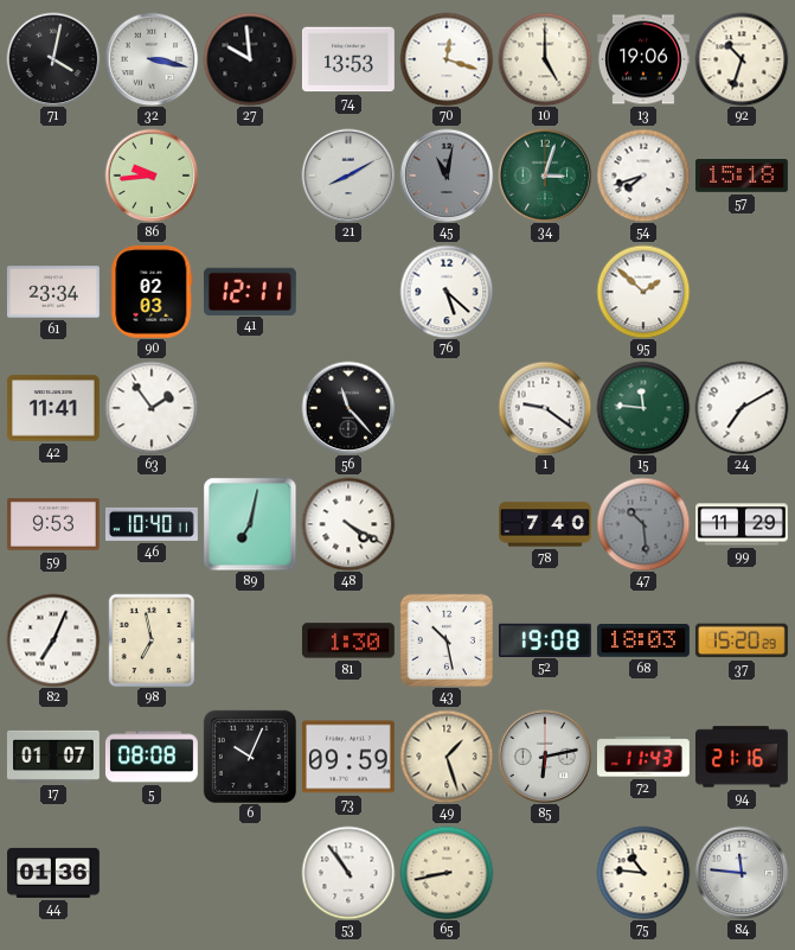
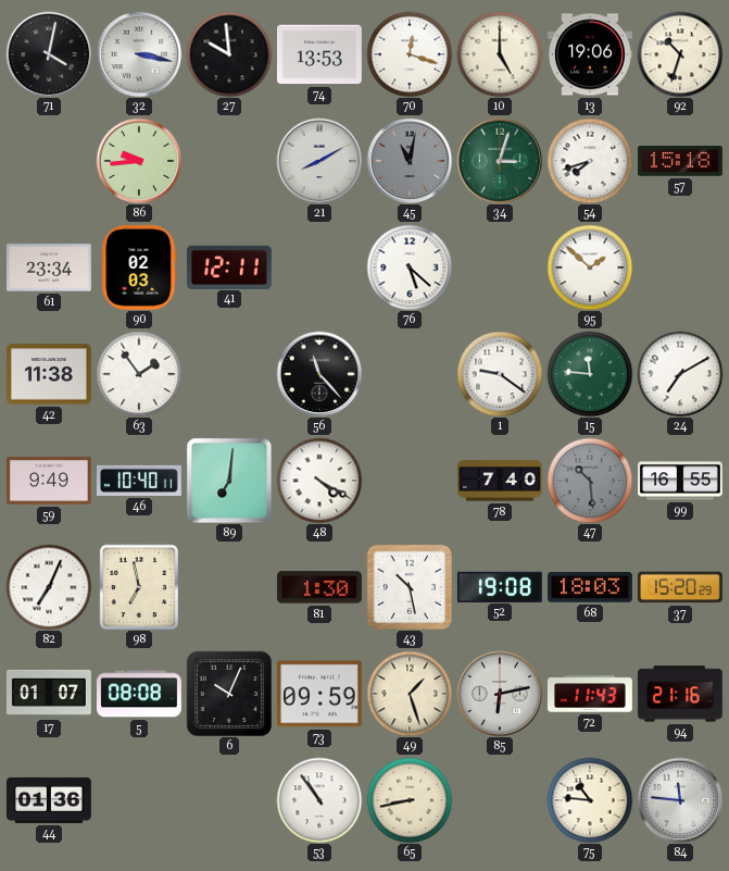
42: 11:41 -> 11:38
59: 9:53 -> 9:49
89: 7:02 -> 7:01
99: 11:29 -> 16:55
